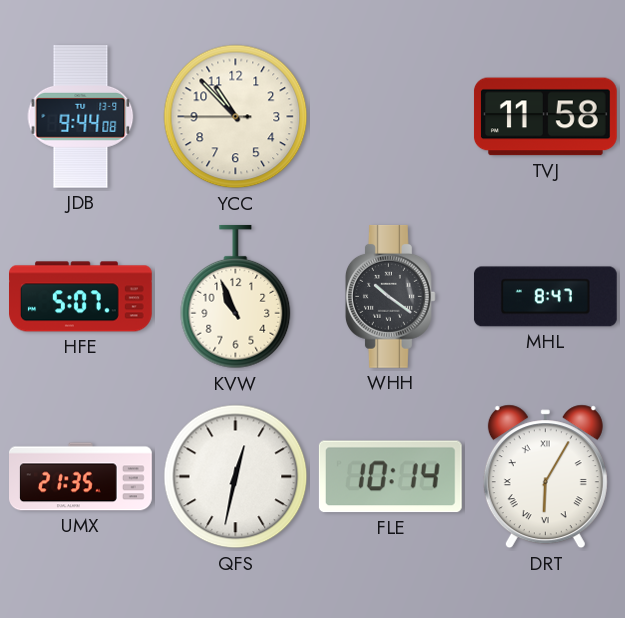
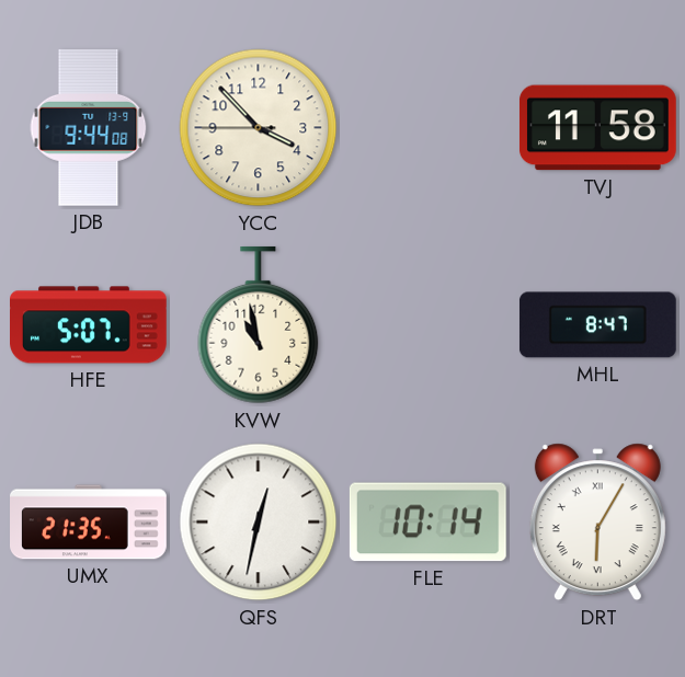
YCC: 10:52 -> 3:52
KVW: 10:56 -> 10:58
WHH: 10:21 -> none
